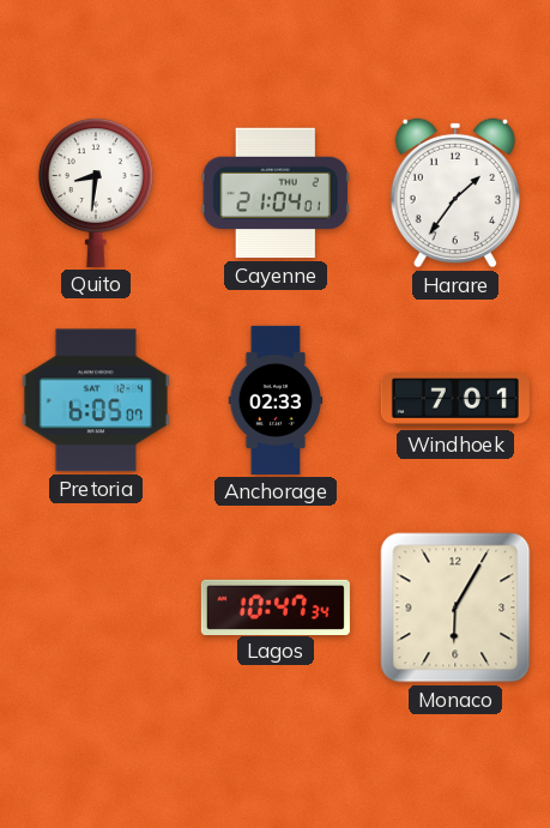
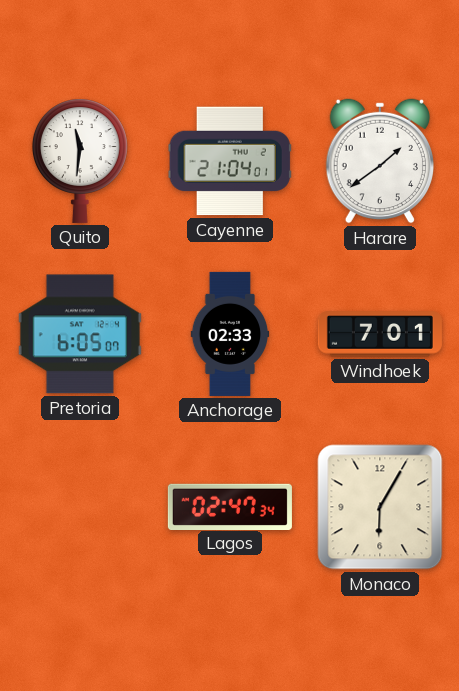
Quito: 8:31 -> 11:31
Harare: 1:36 -> 1:39
Lagos: 10:47 -> 02:47
